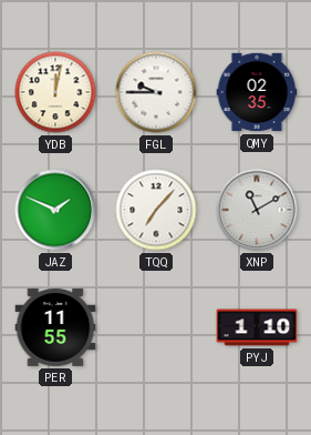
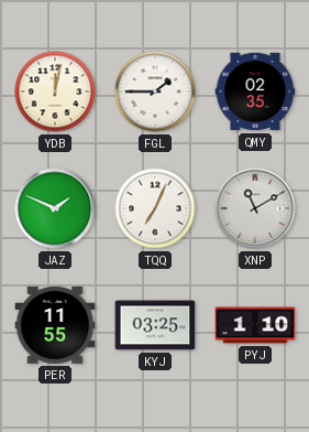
FGL: 9:45 -> 1:45
TQQ: 7:07 -> 7:04
KYJ: none -> 03:25
